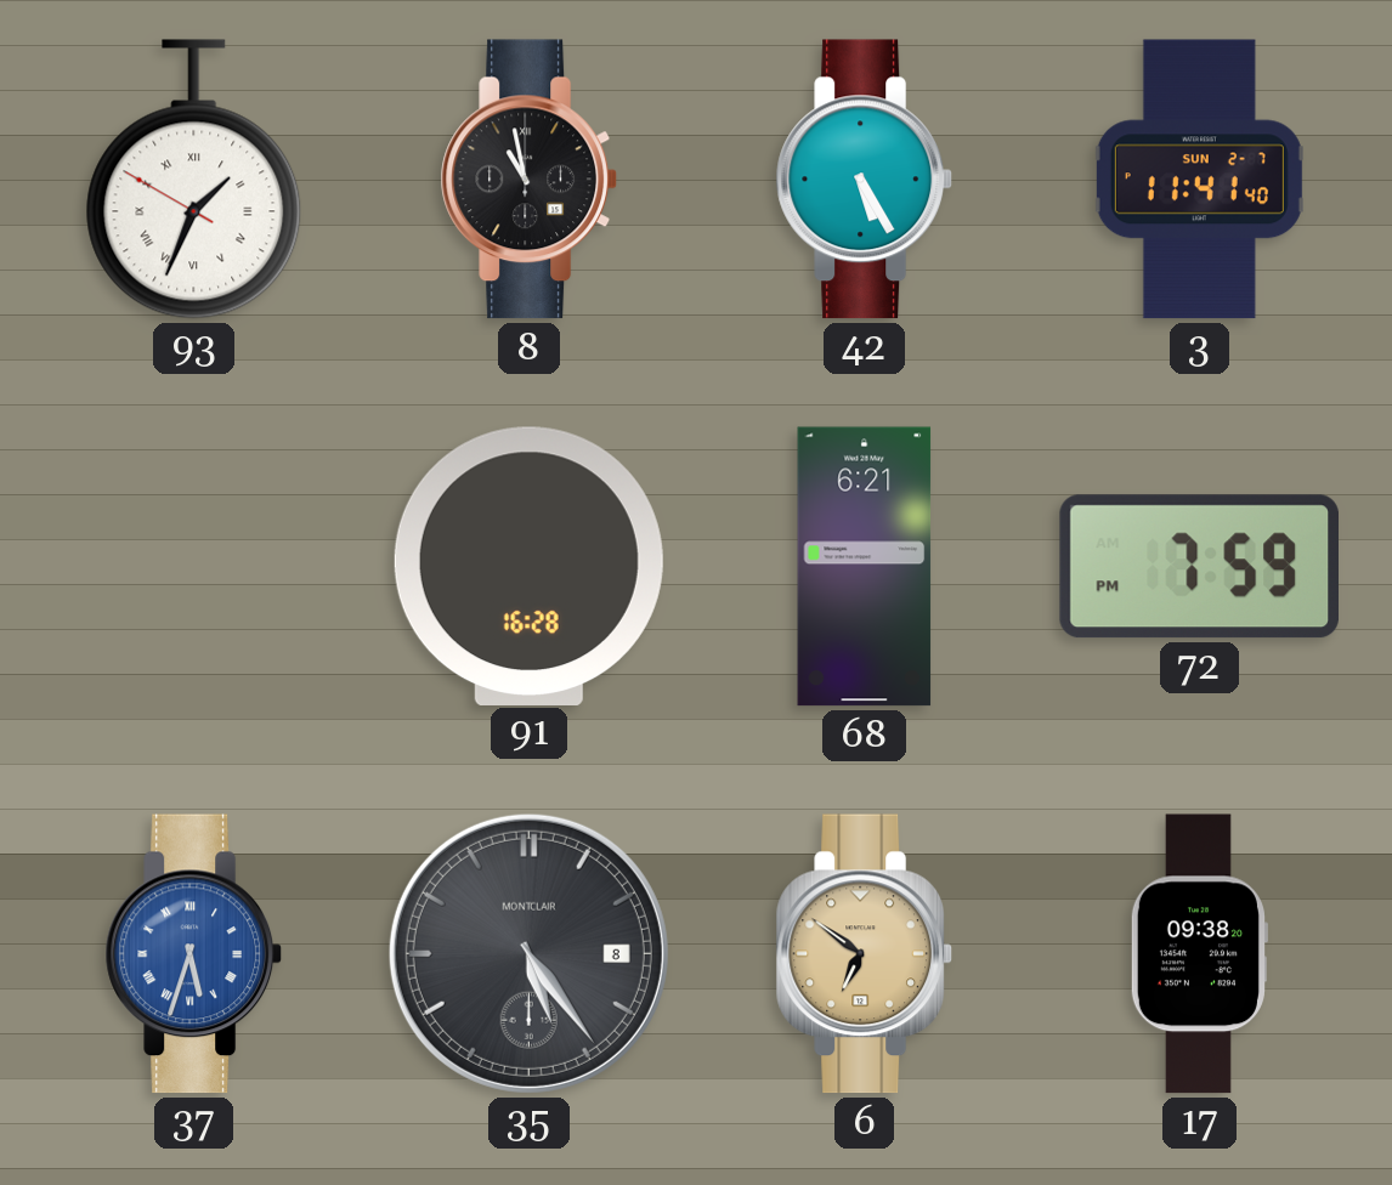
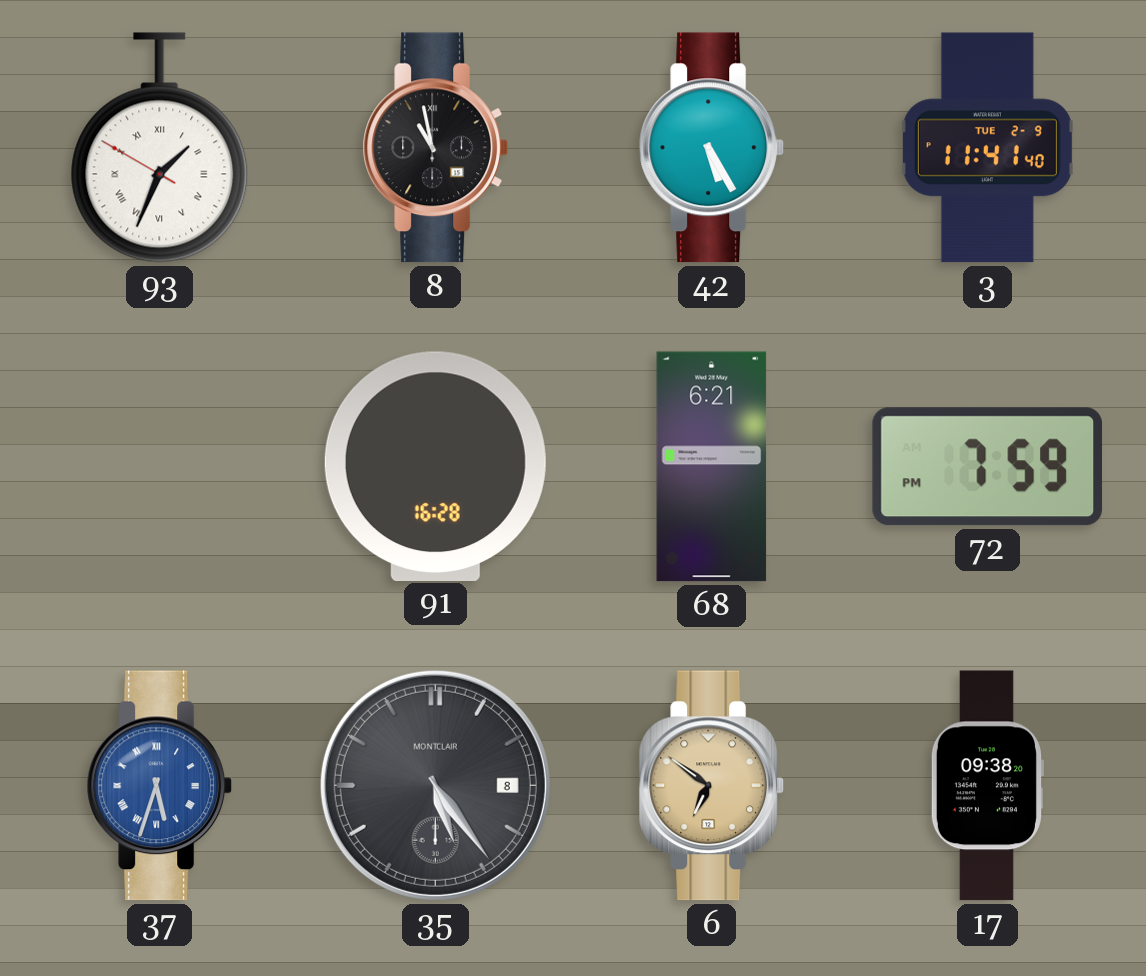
3 date: SUN 2-7 -> TUE 2-9
